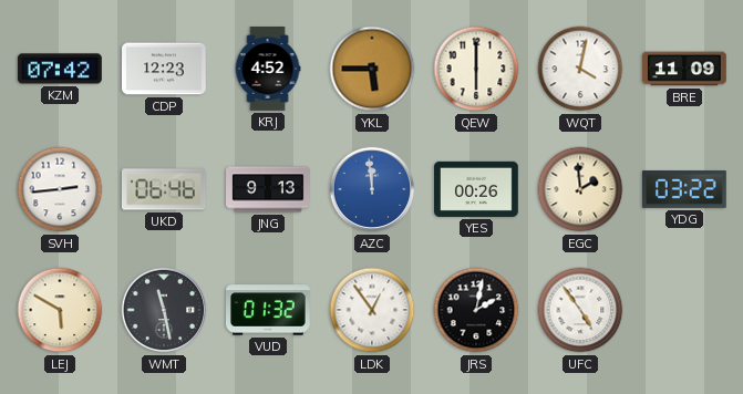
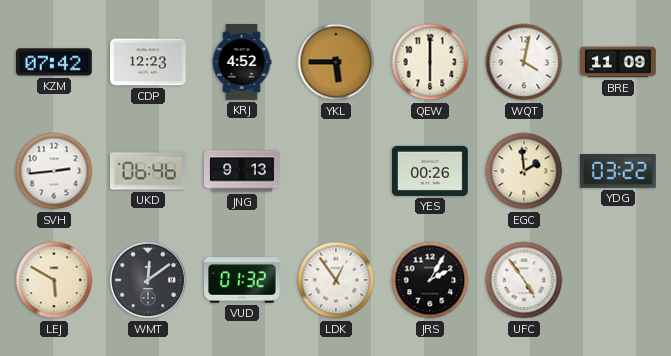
AZC: 11:59 -> none
WMT: 11:28 -> 12:09
JRS: 2:02 -> 2:05
